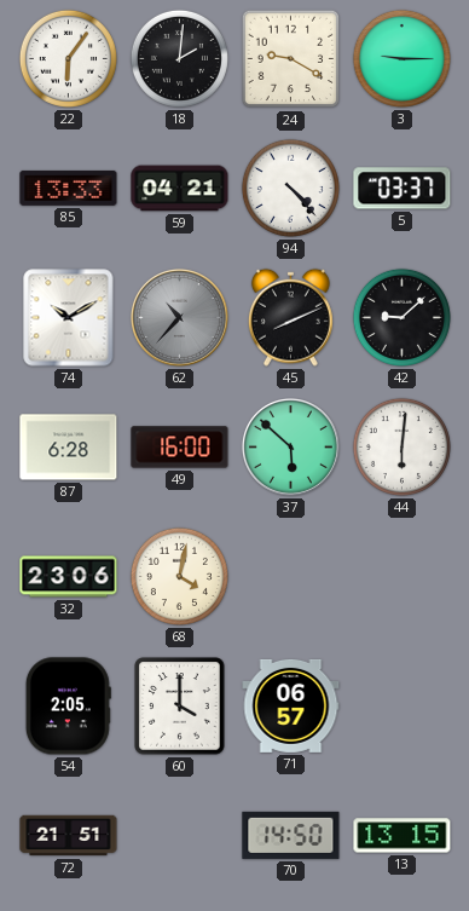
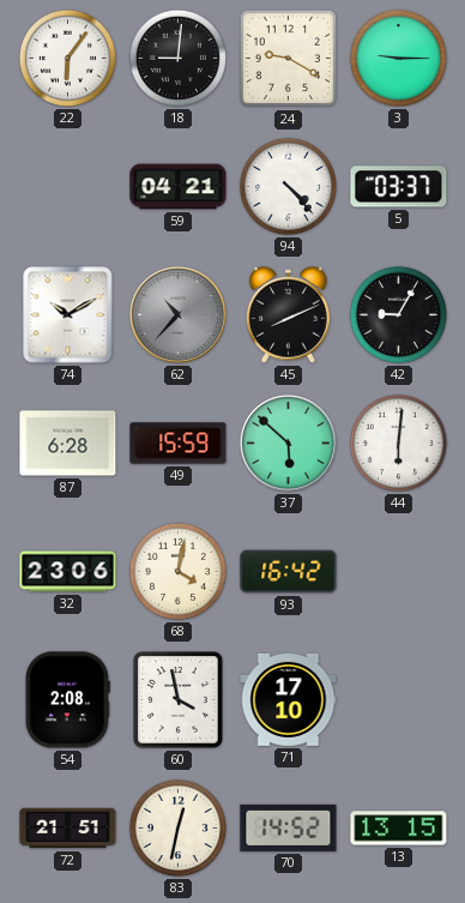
18: 2:01 -> 9:01
85: 13:33 -> none
42: 9:08 -> 9:05
49: 16:00 -> 15:59
93: none -> 16:42
54: 2:05 -> 2:08
60: 4:00 -> 3:58
71: 06:57 -> 17:10
83: none -> 12:32
70: 14:50 -> 14:52
